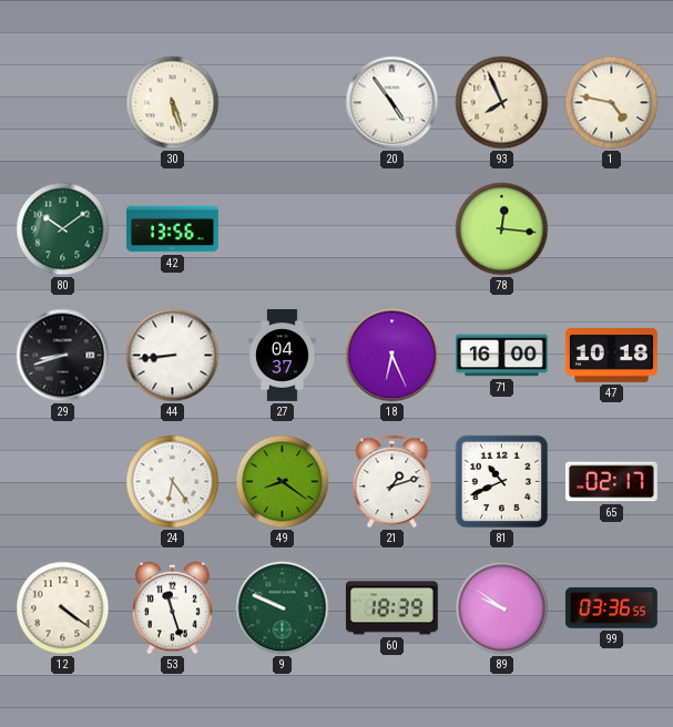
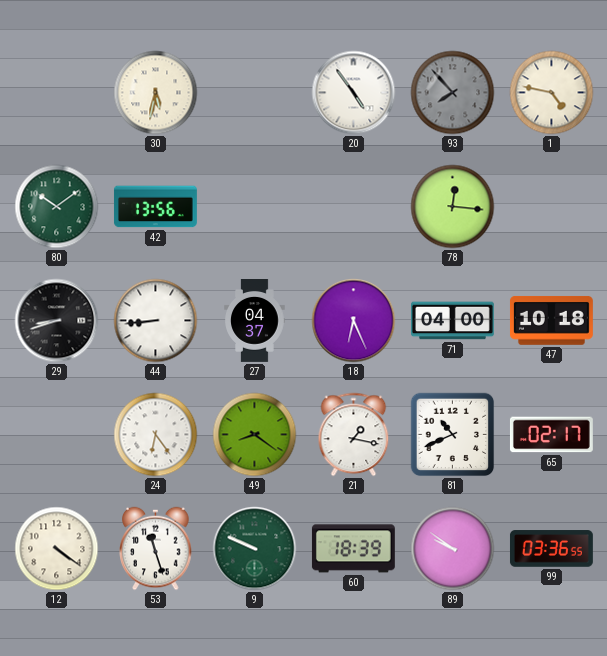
30: 5:27 -> 5:32
93: 7:56 -> 7:53
93 dial: cream -> grey
71: 16:00 -> 04:00
21: 1:12 -> 1:17
